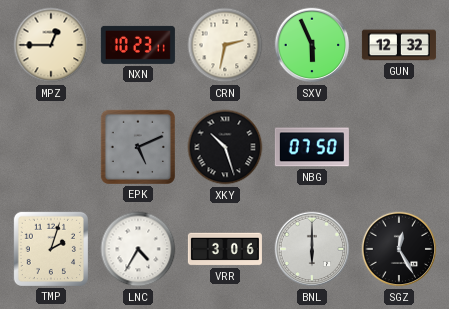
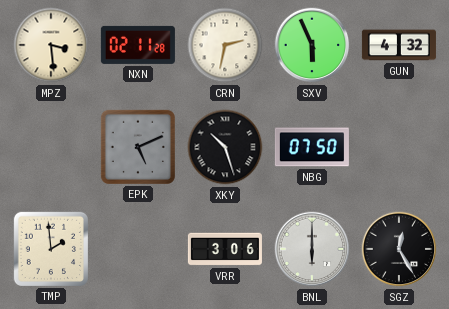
MPZ: 12:45 -> 3:29
NXN: 10:23 -> 02:11
GUN: 12:32 -> 4:32
TMP: 2:03 -> 1:59
LNC: 4:35 -> none
